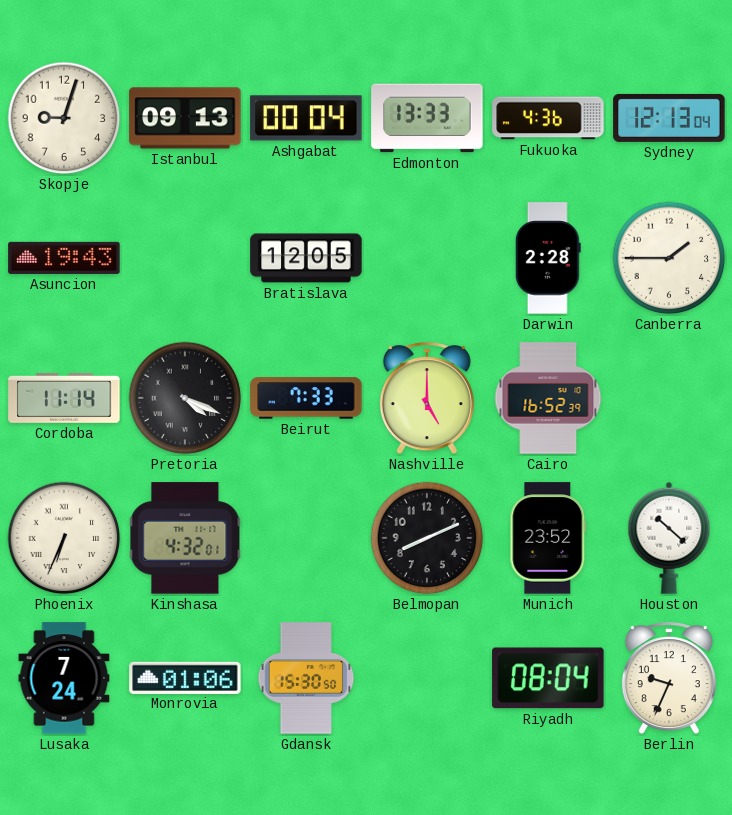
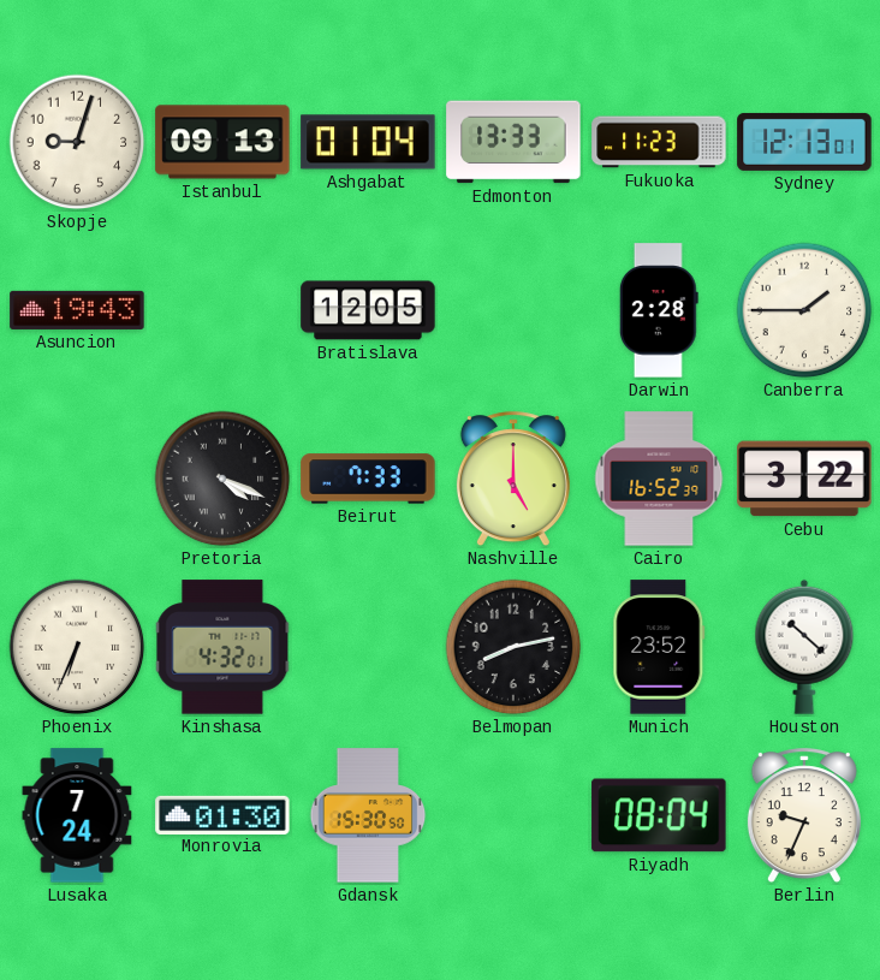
Ashgabat: 00:04 -> 01:04
Fukuoka: 4:36 -> 11:23
Sydney: 12:13:04 -> 12:13:01
Cordoba: 11:14 -> none
Cebu: none -> 3:22
Belmopan: 8:11 -> 8:13
Monrovia: 01:06 -> 01:30
